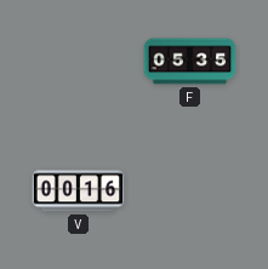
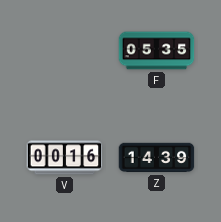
Z: none -> 14:39
